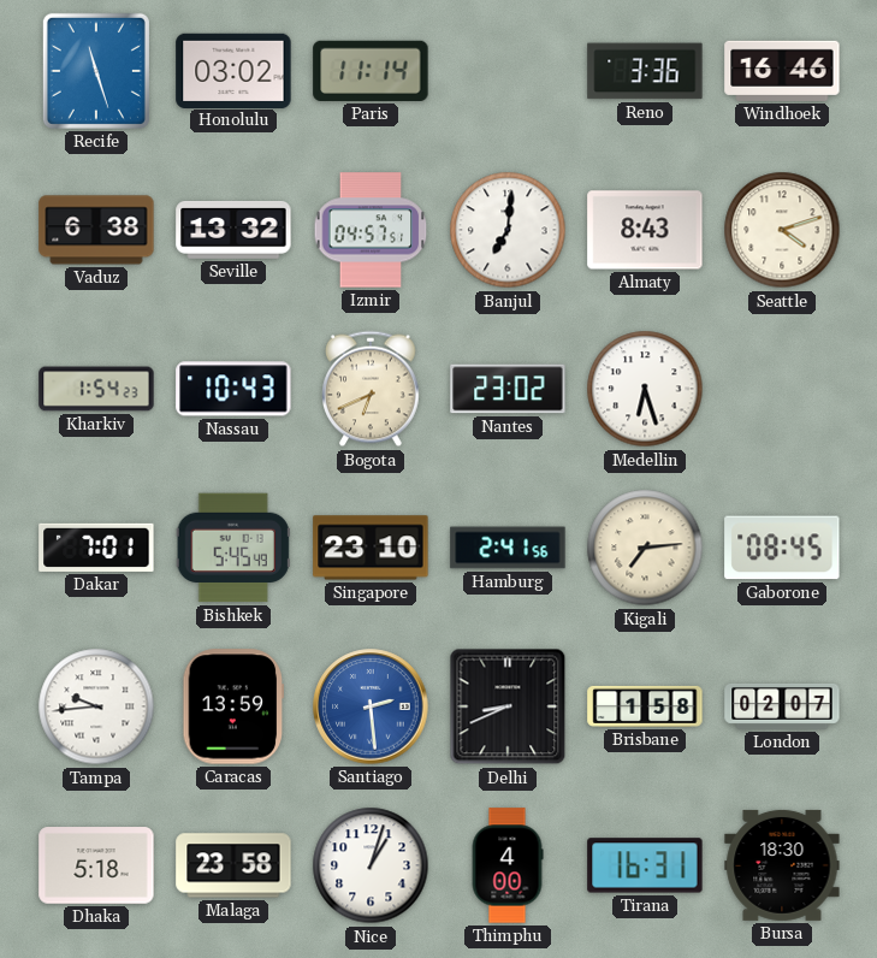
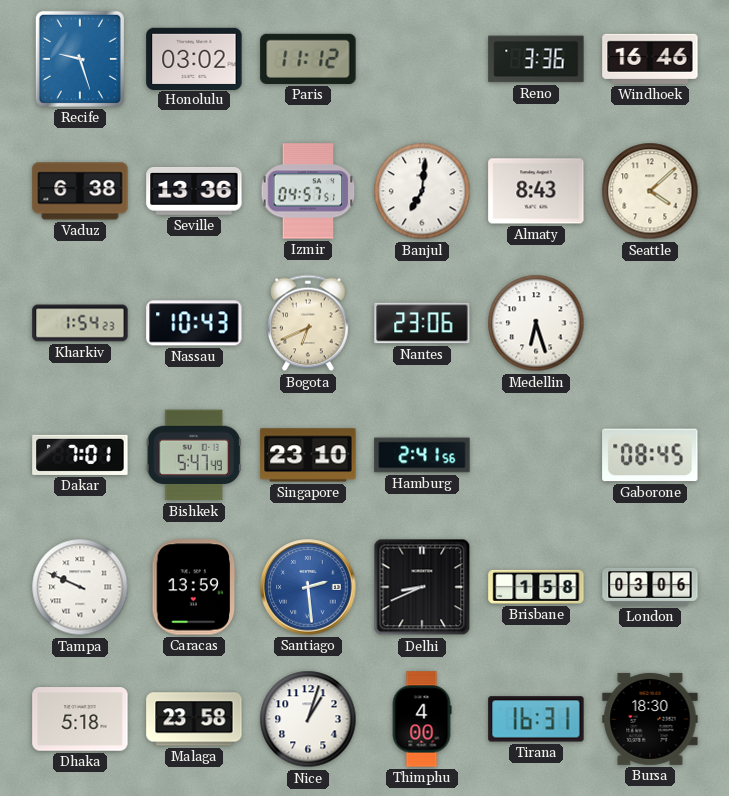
Recife: 11:27 -> 9:27
Paris: 11:14 -> 11:12
Seville: 13:32 -> 13:36
Seattle: 4:12 -> 4:08
Nantes: 23:02 -> 23:06
Bishkek: 5:45 -> 5:47
Kigali: 7:14 -> none
Tampa: 9:44 -> 9:49
London: 02:07 -> 03:06
